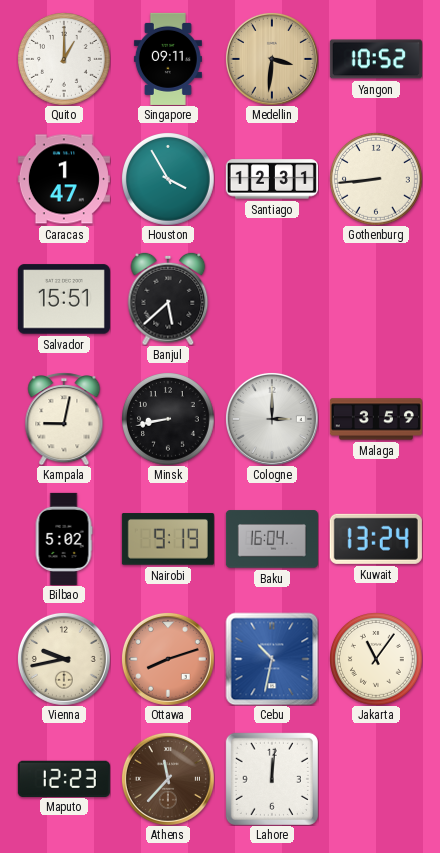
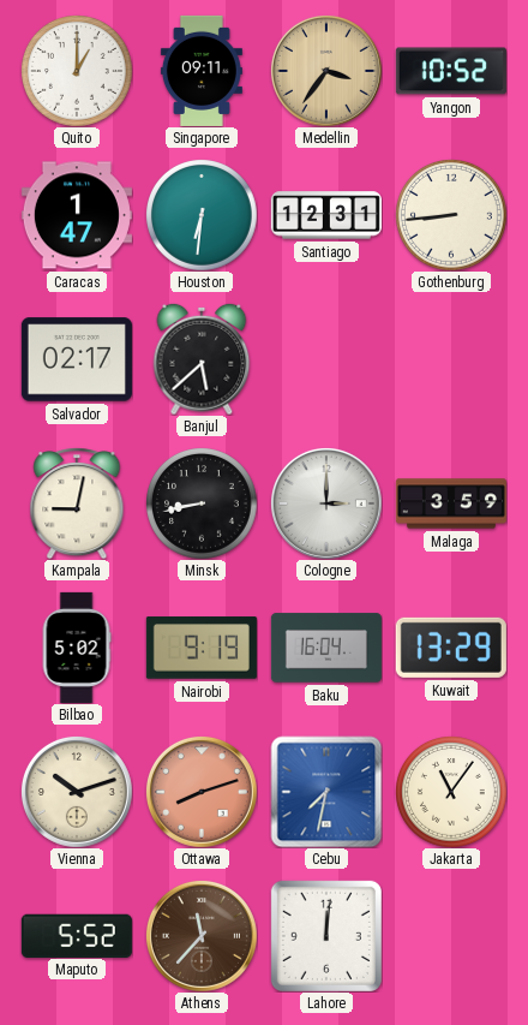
Medellin: 3:31 -> 3:36
Houston: 3:55 -> 6:31
Salvador: 15:51 -> 02:17
Kuwait: 13:24 -> 13:29
Vienna: 9:43 -> 10:12
Cebu: 10:32 -> 7:32
Maputo: 12:23 -> 5:52
